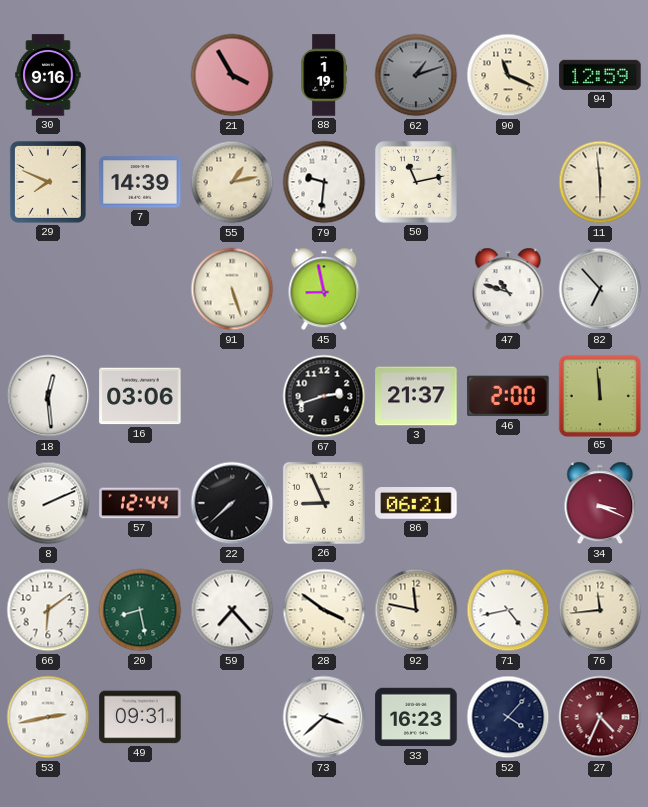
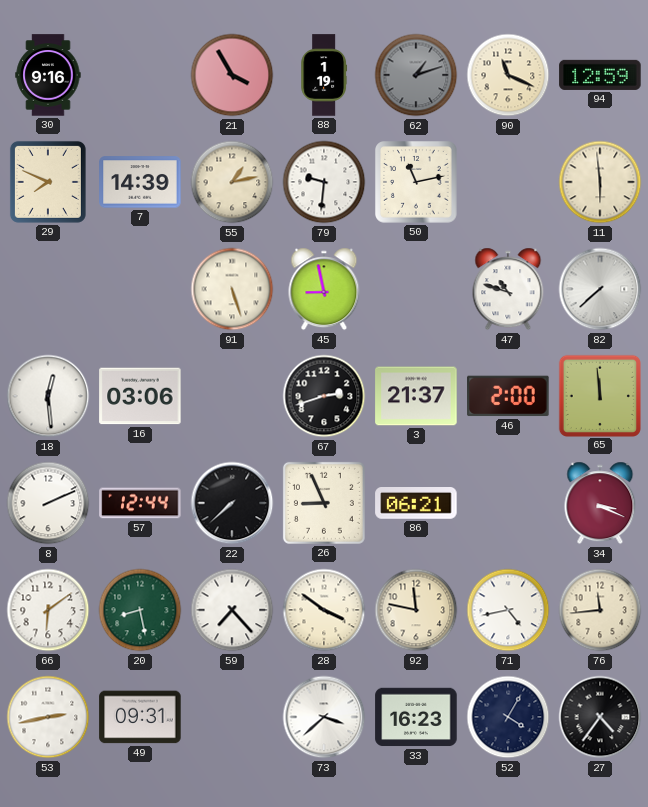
82: 6:53 -> 7:38
52: 4:07 -> 4:05
27: 4:34 -> 4:36
27 dial: burgundy -> black
